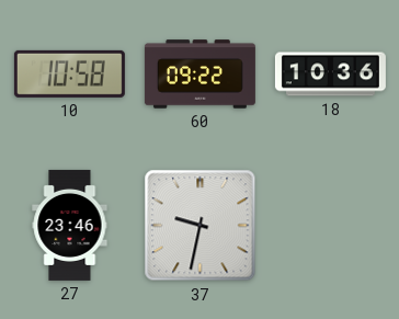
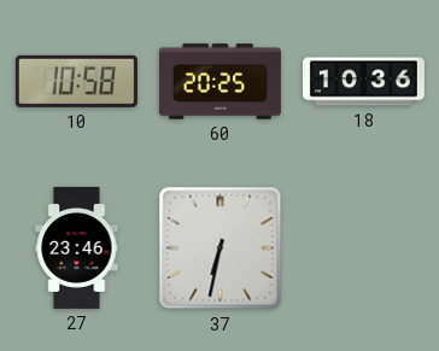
60: 09:22 -> 20:25
37: 9:32 -> 6:32
